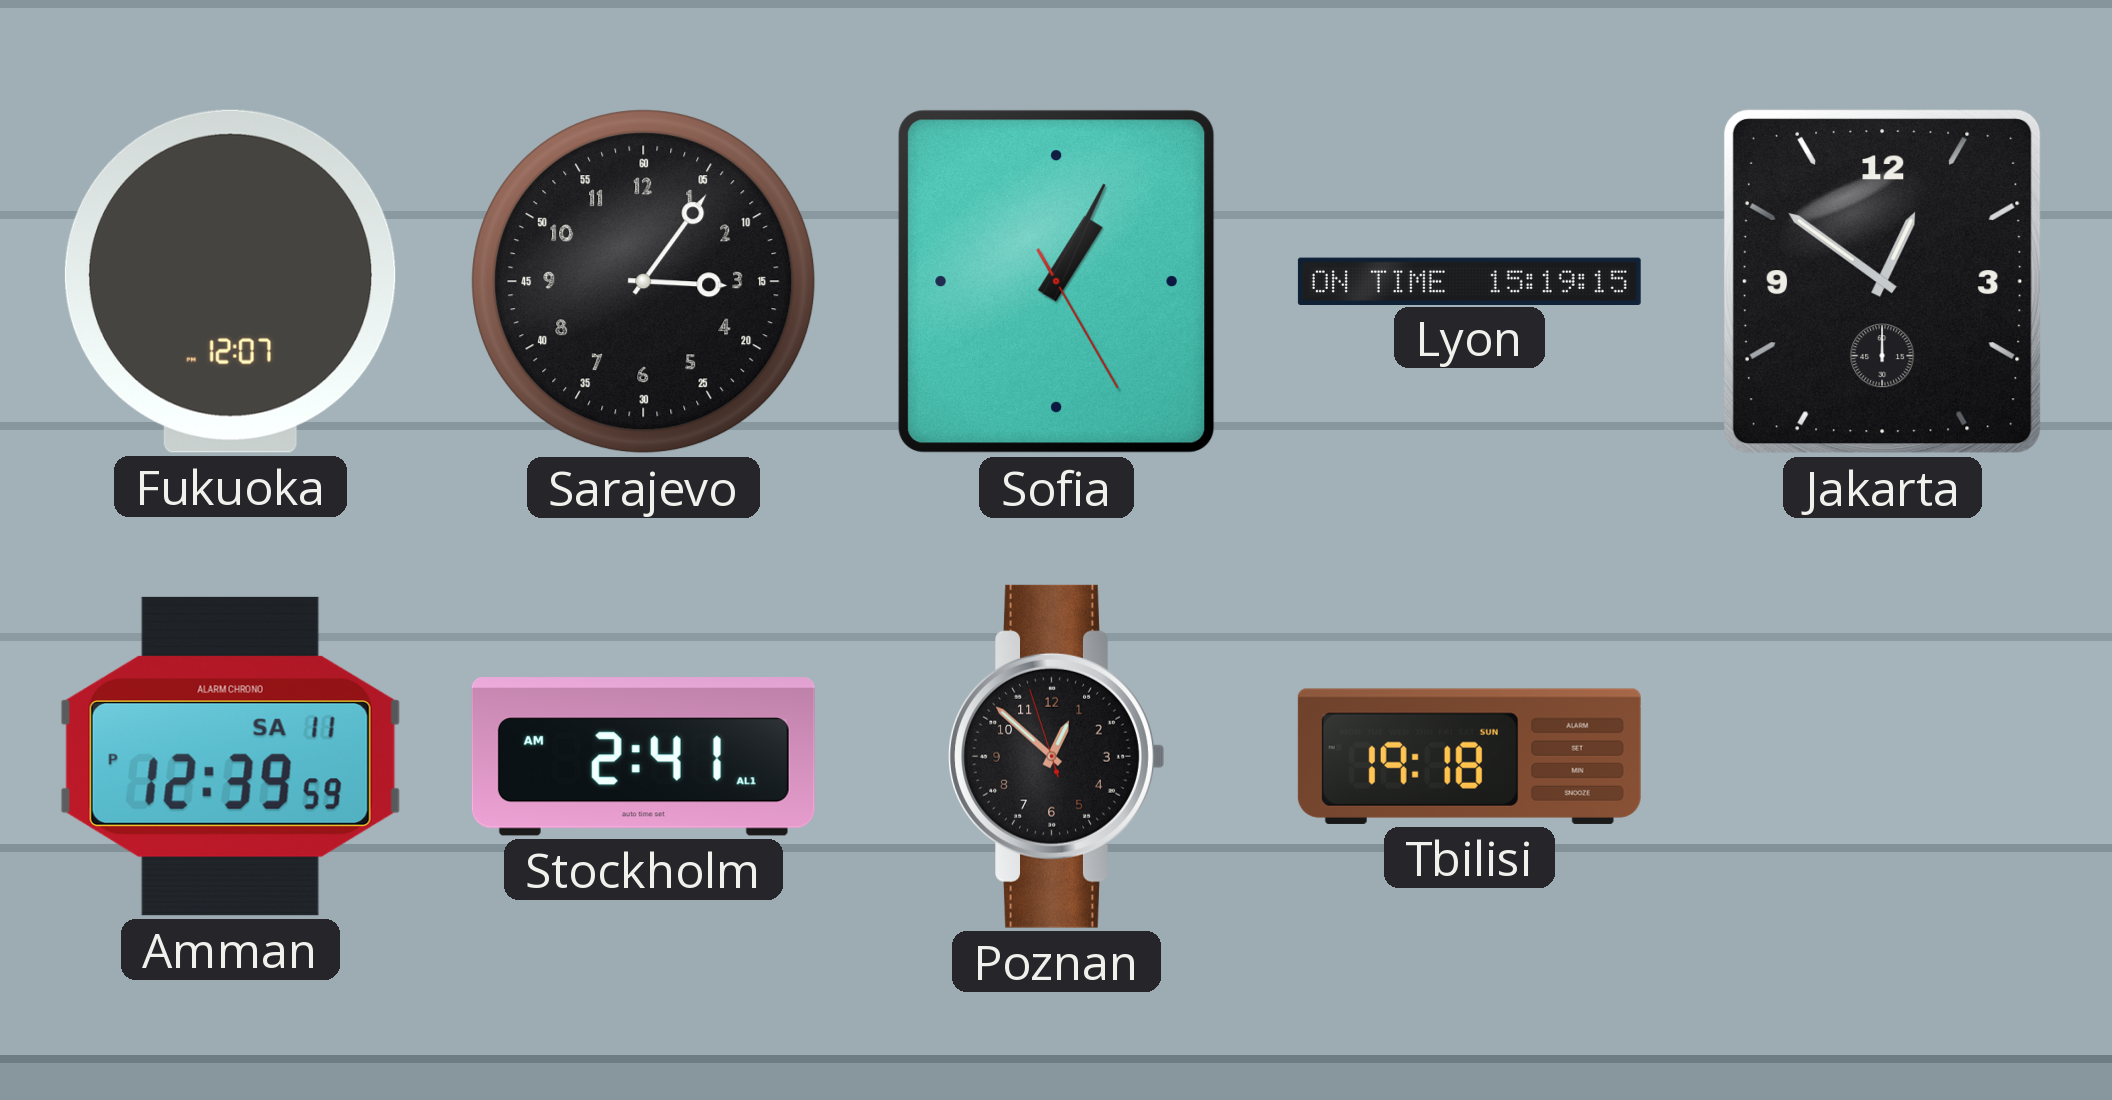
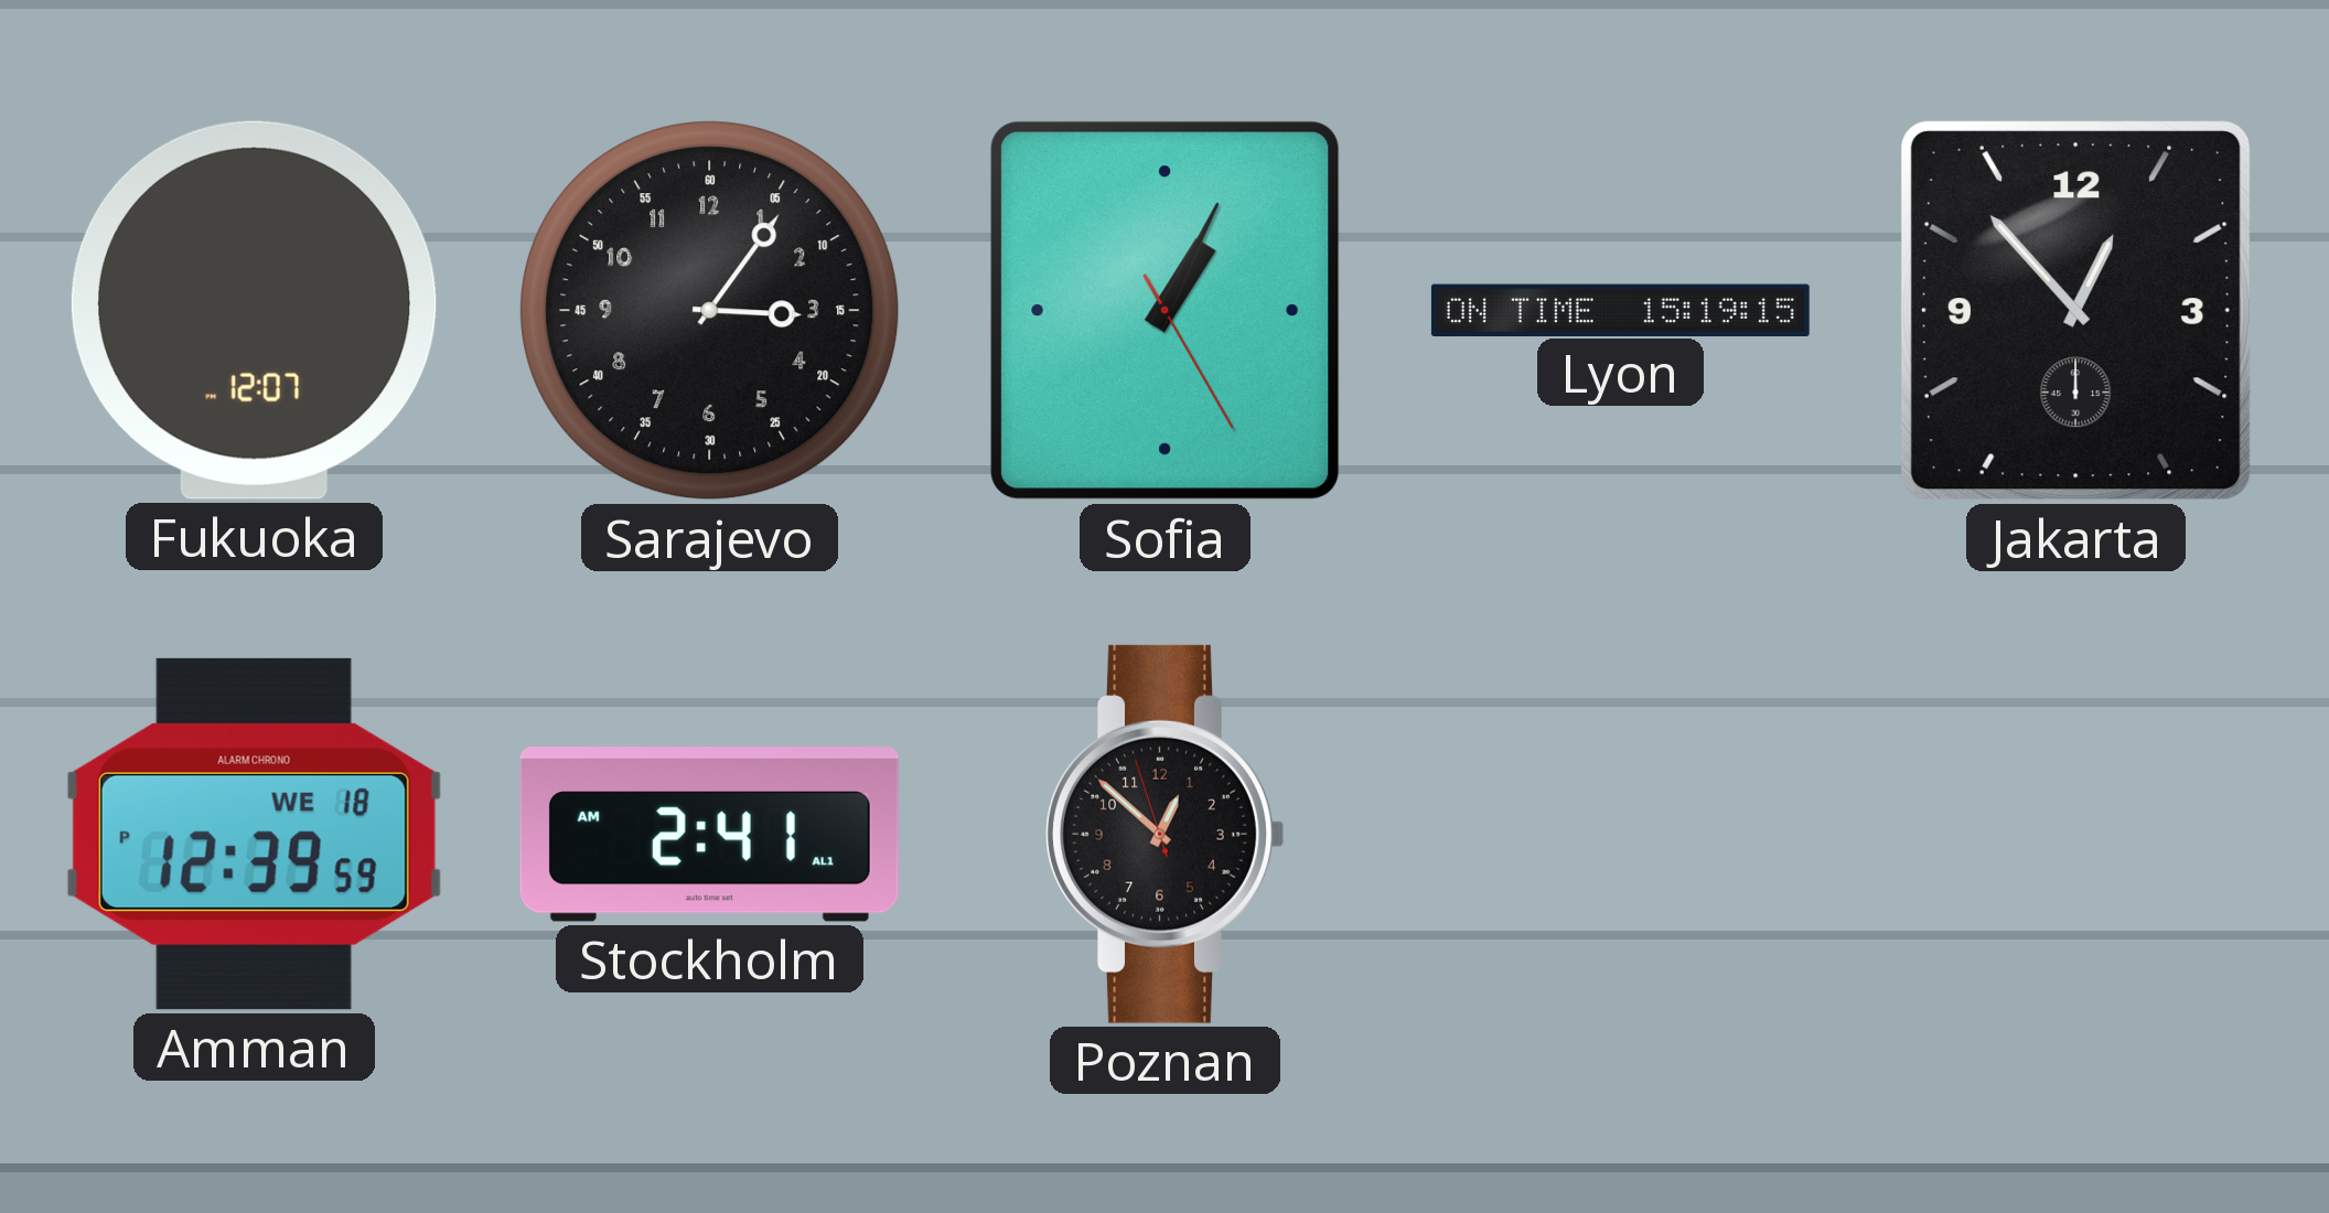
Jakarta: 12:51 -> 12:53
Amman date: SA 11 -> WE 18
Tbilisi: 19:18 -> none
